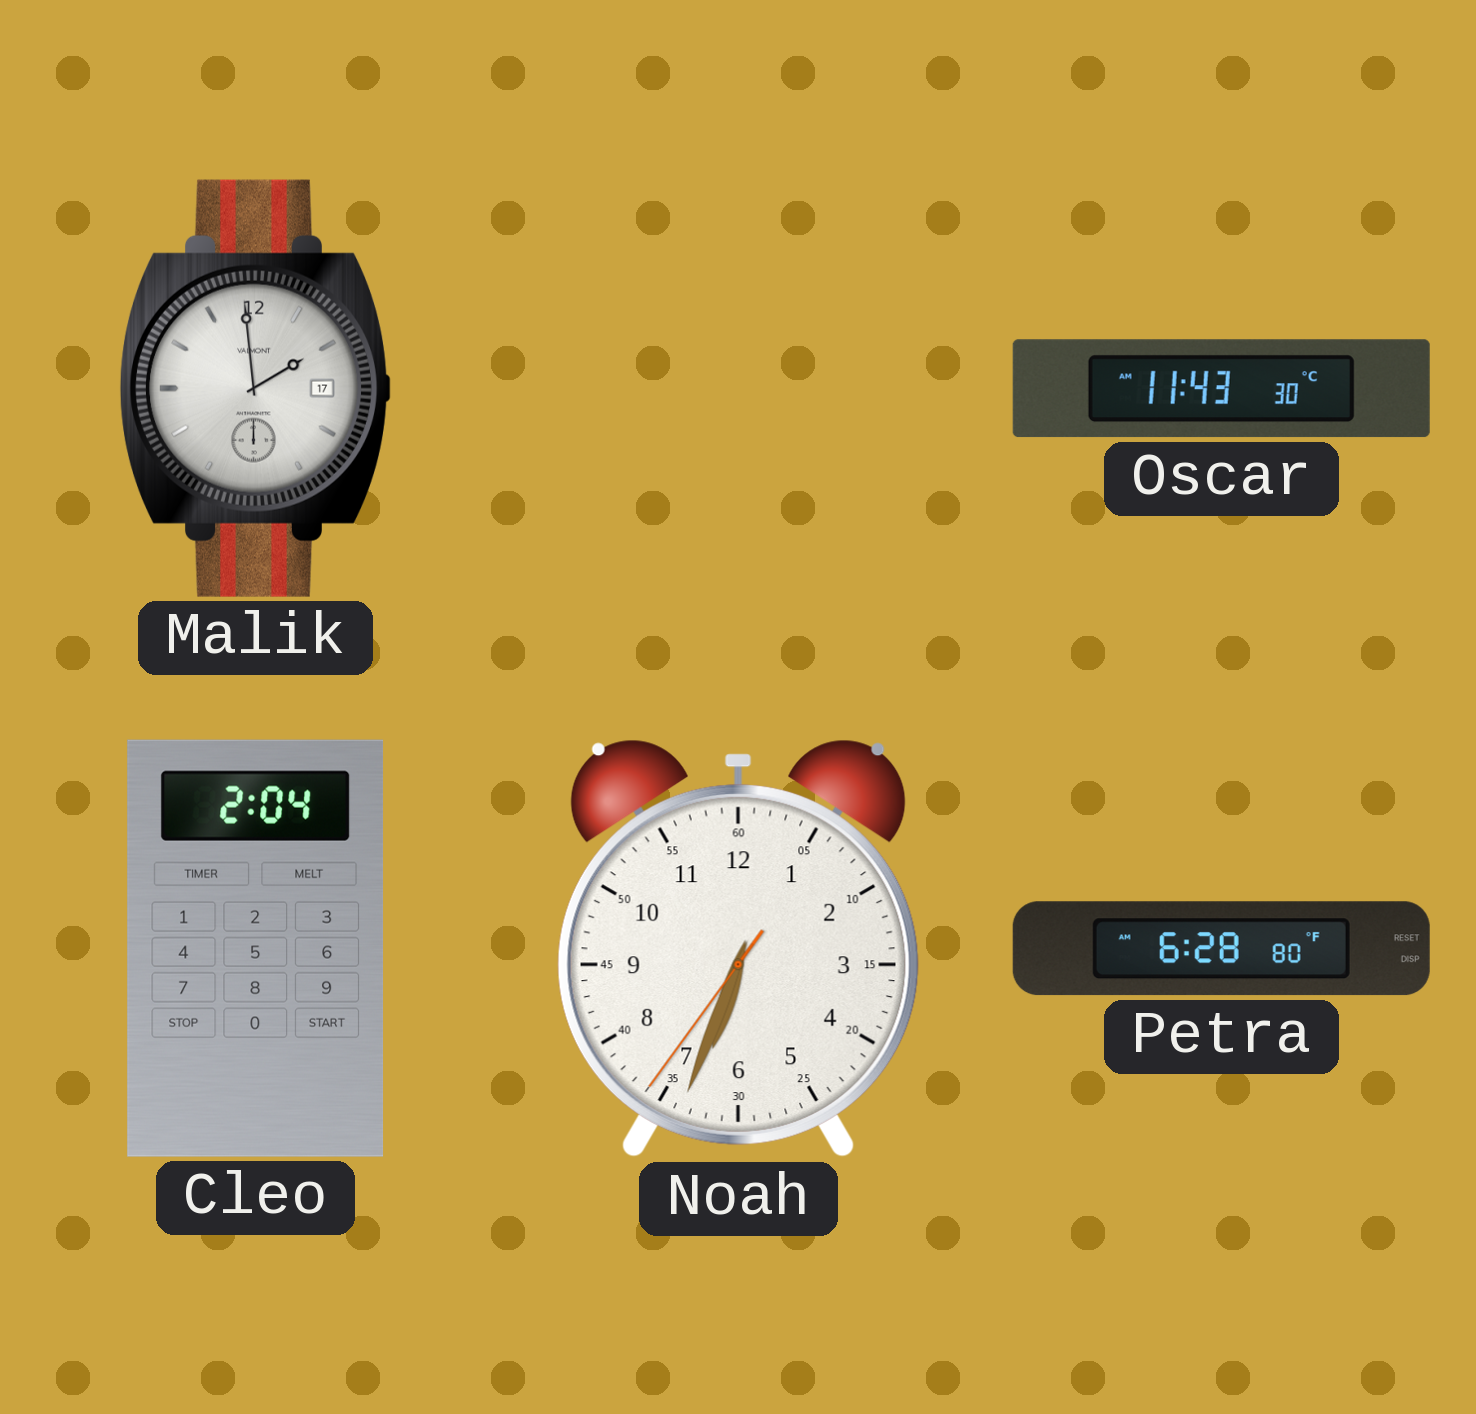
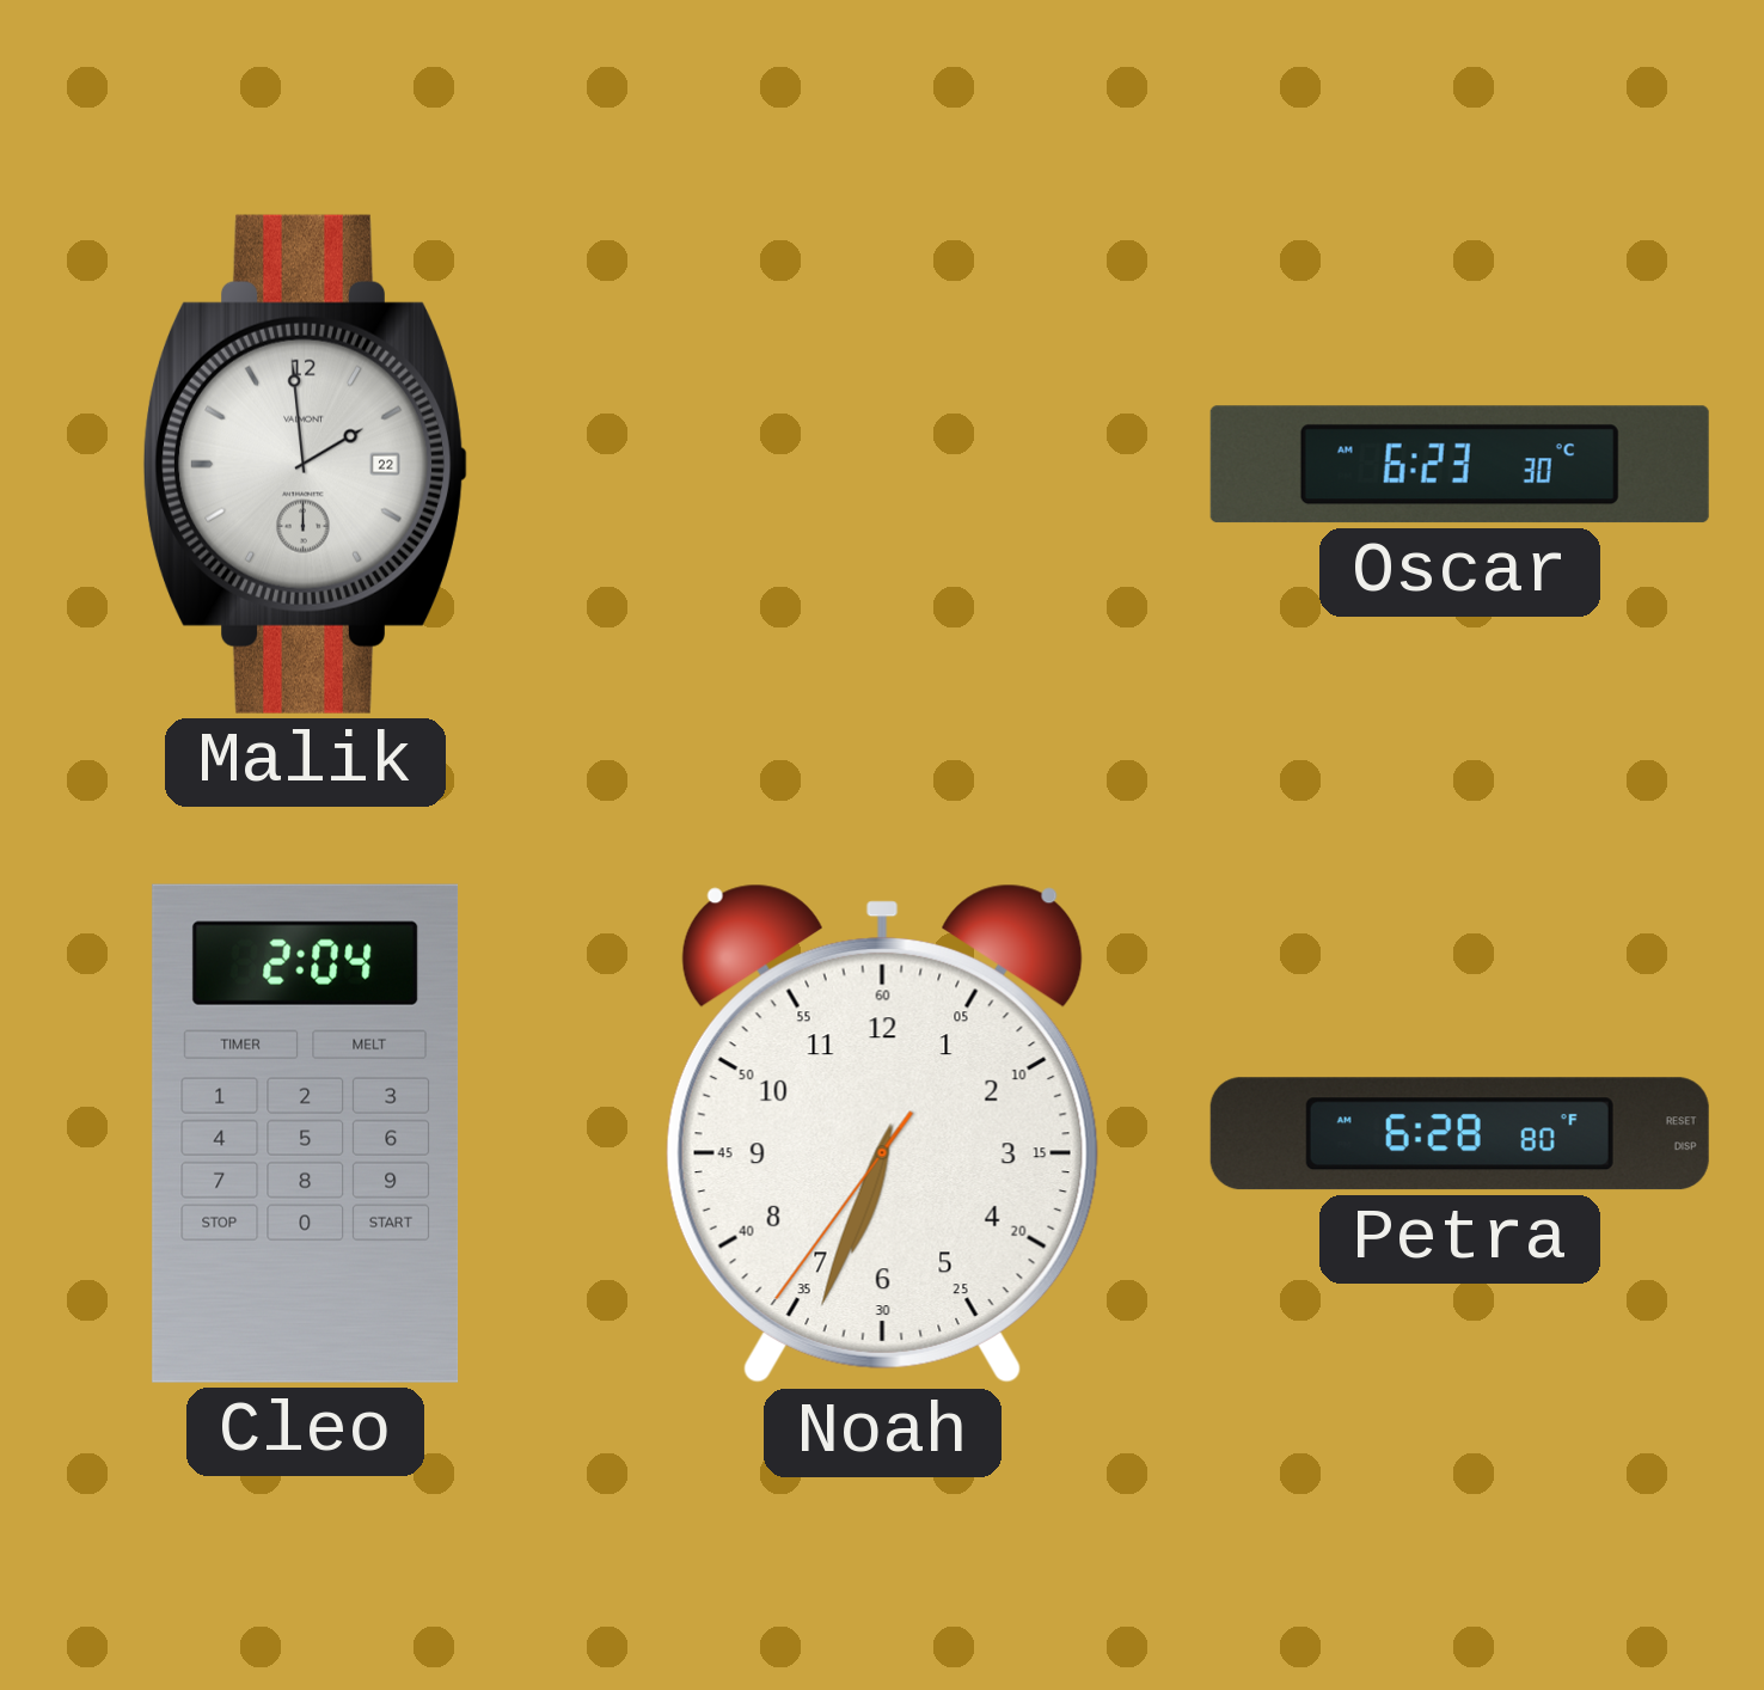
Malik date: 17 -> 22
Oscar: 11:43 -> 6:23
